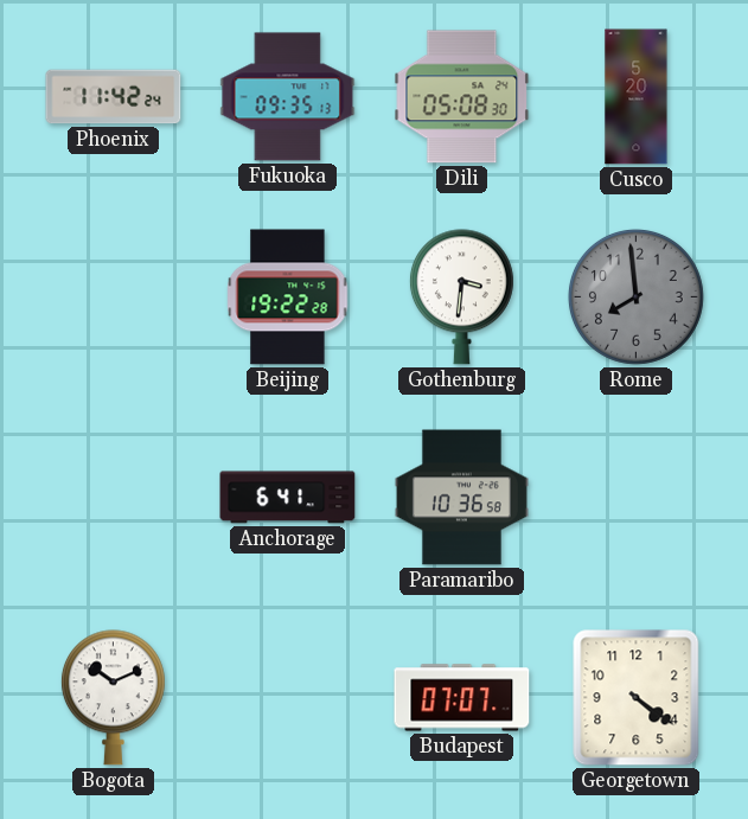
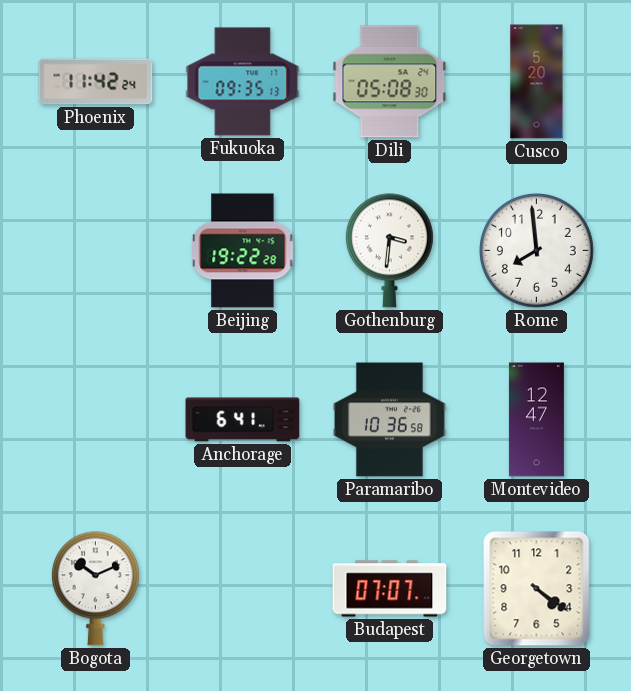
Rome dial: grey -> white
Montevideo: none -> 12:47
